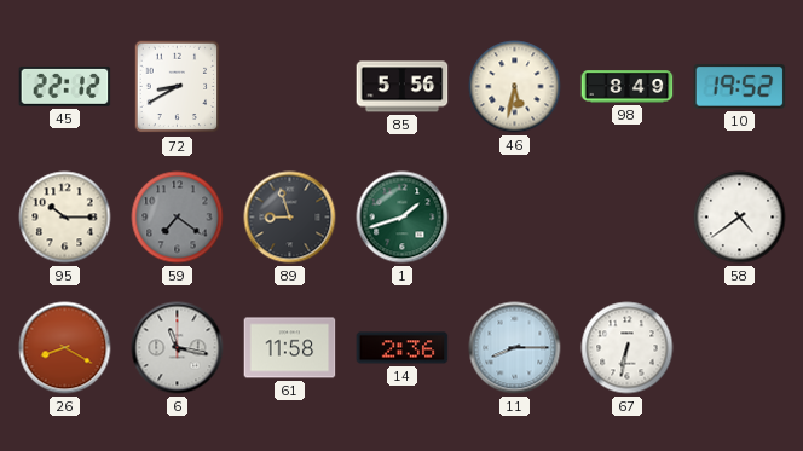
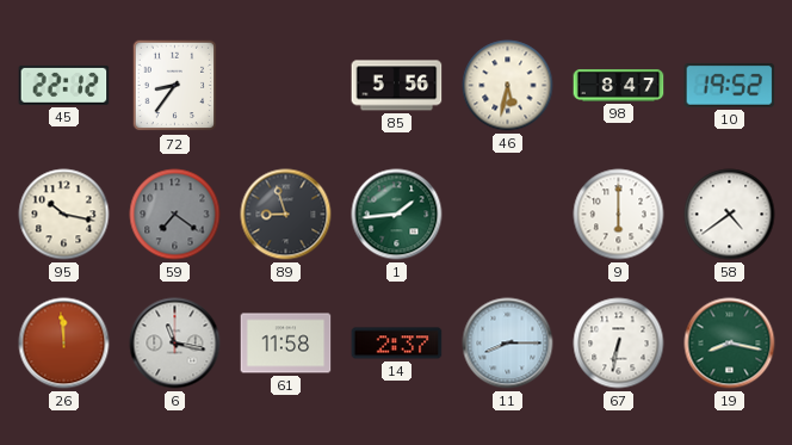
72: 8:40 -> 8:36
98: 8:49 -> 8:47
95: 10:15 -> 10:17
1: 1:42 -> 1:44
9: none -> 6:00
26: 8:20 -> 11:59
14: 2:36 -> 2:37
19: none -> 8:17
